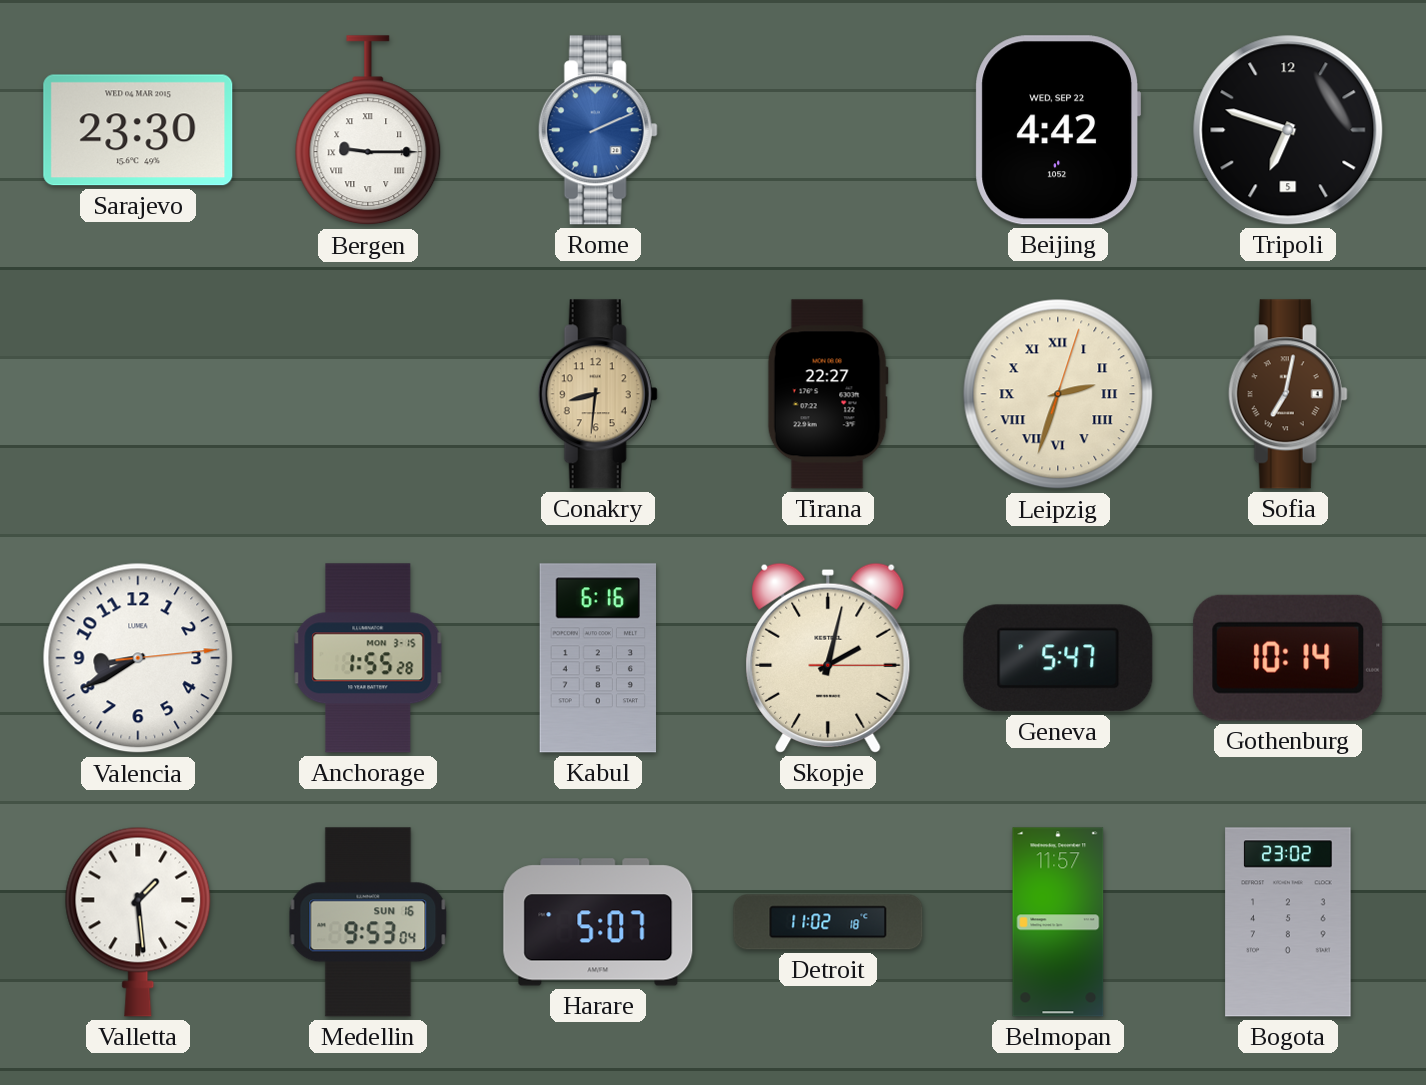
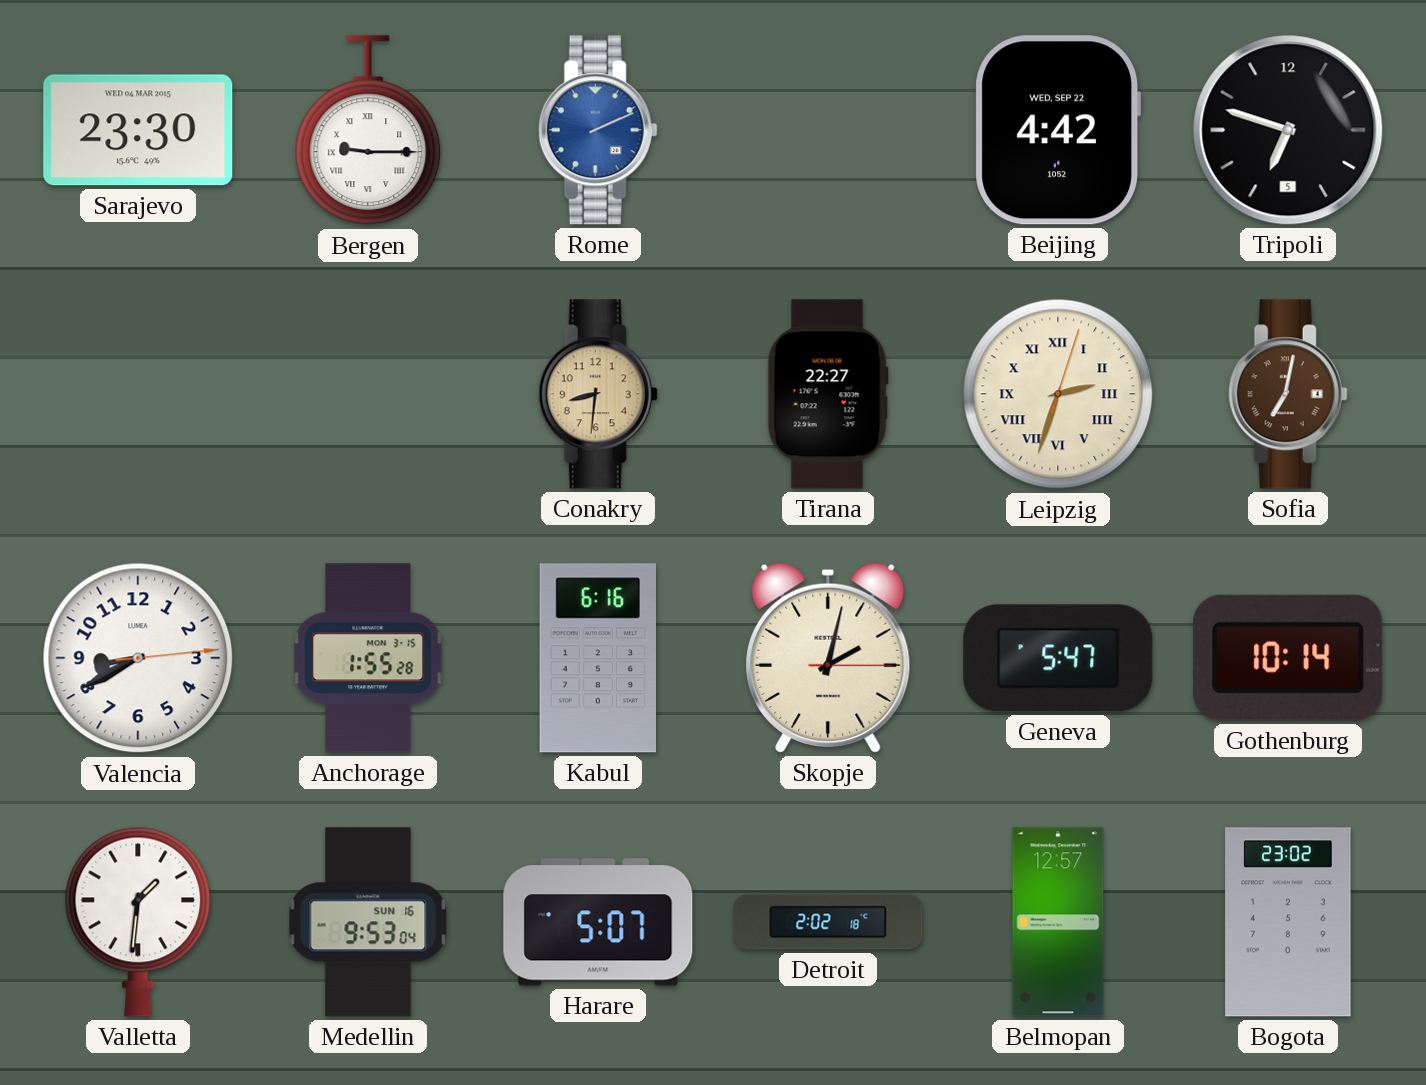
Valletta: 1:29 -> 1:31
Detroit: 11:02 -> 2:02
Belmopan: 11:57 -> 12:57
